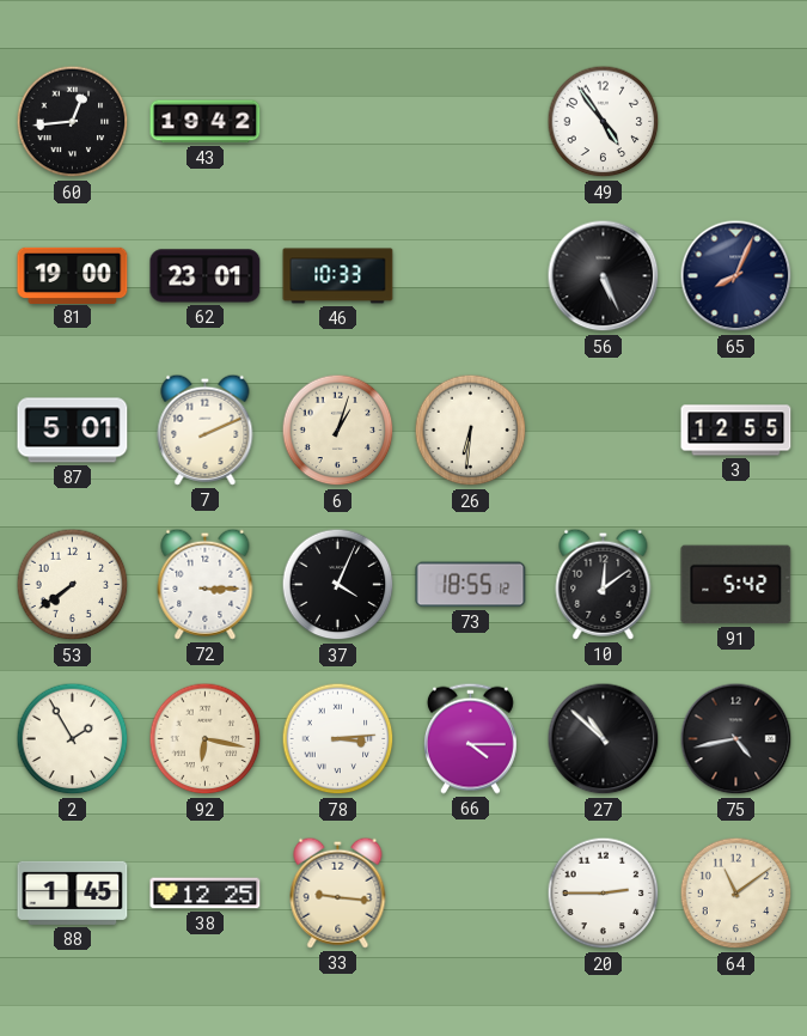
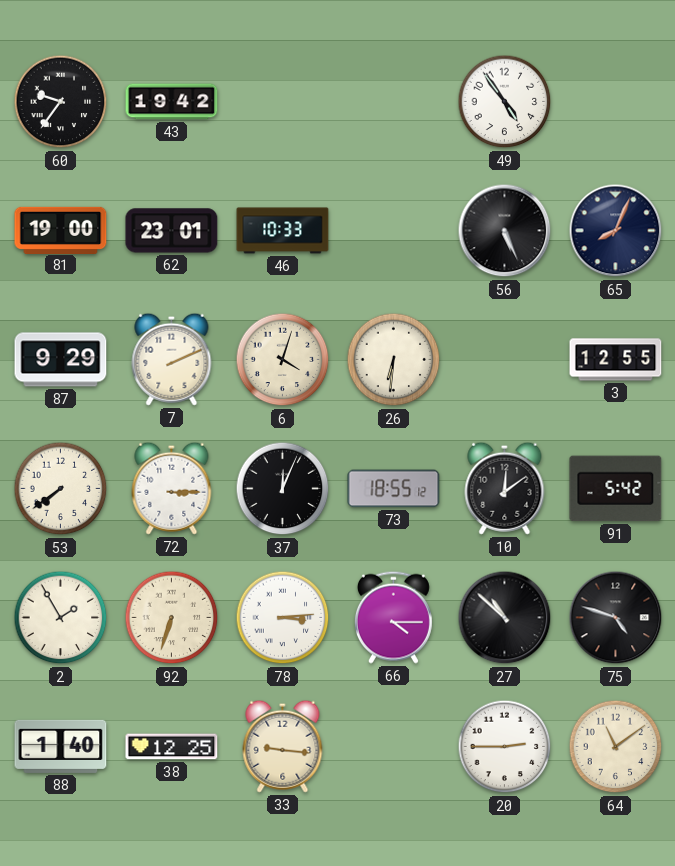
60: 12:44 -> 9:36
87: 5:01 -> 9:29
6: 1:03 -> 4:03
37: 4:04 -> 12:04
92: 6:17 -> 6:33
75: 4:43 -> 4:48
88: 1:45 -> 1:40
